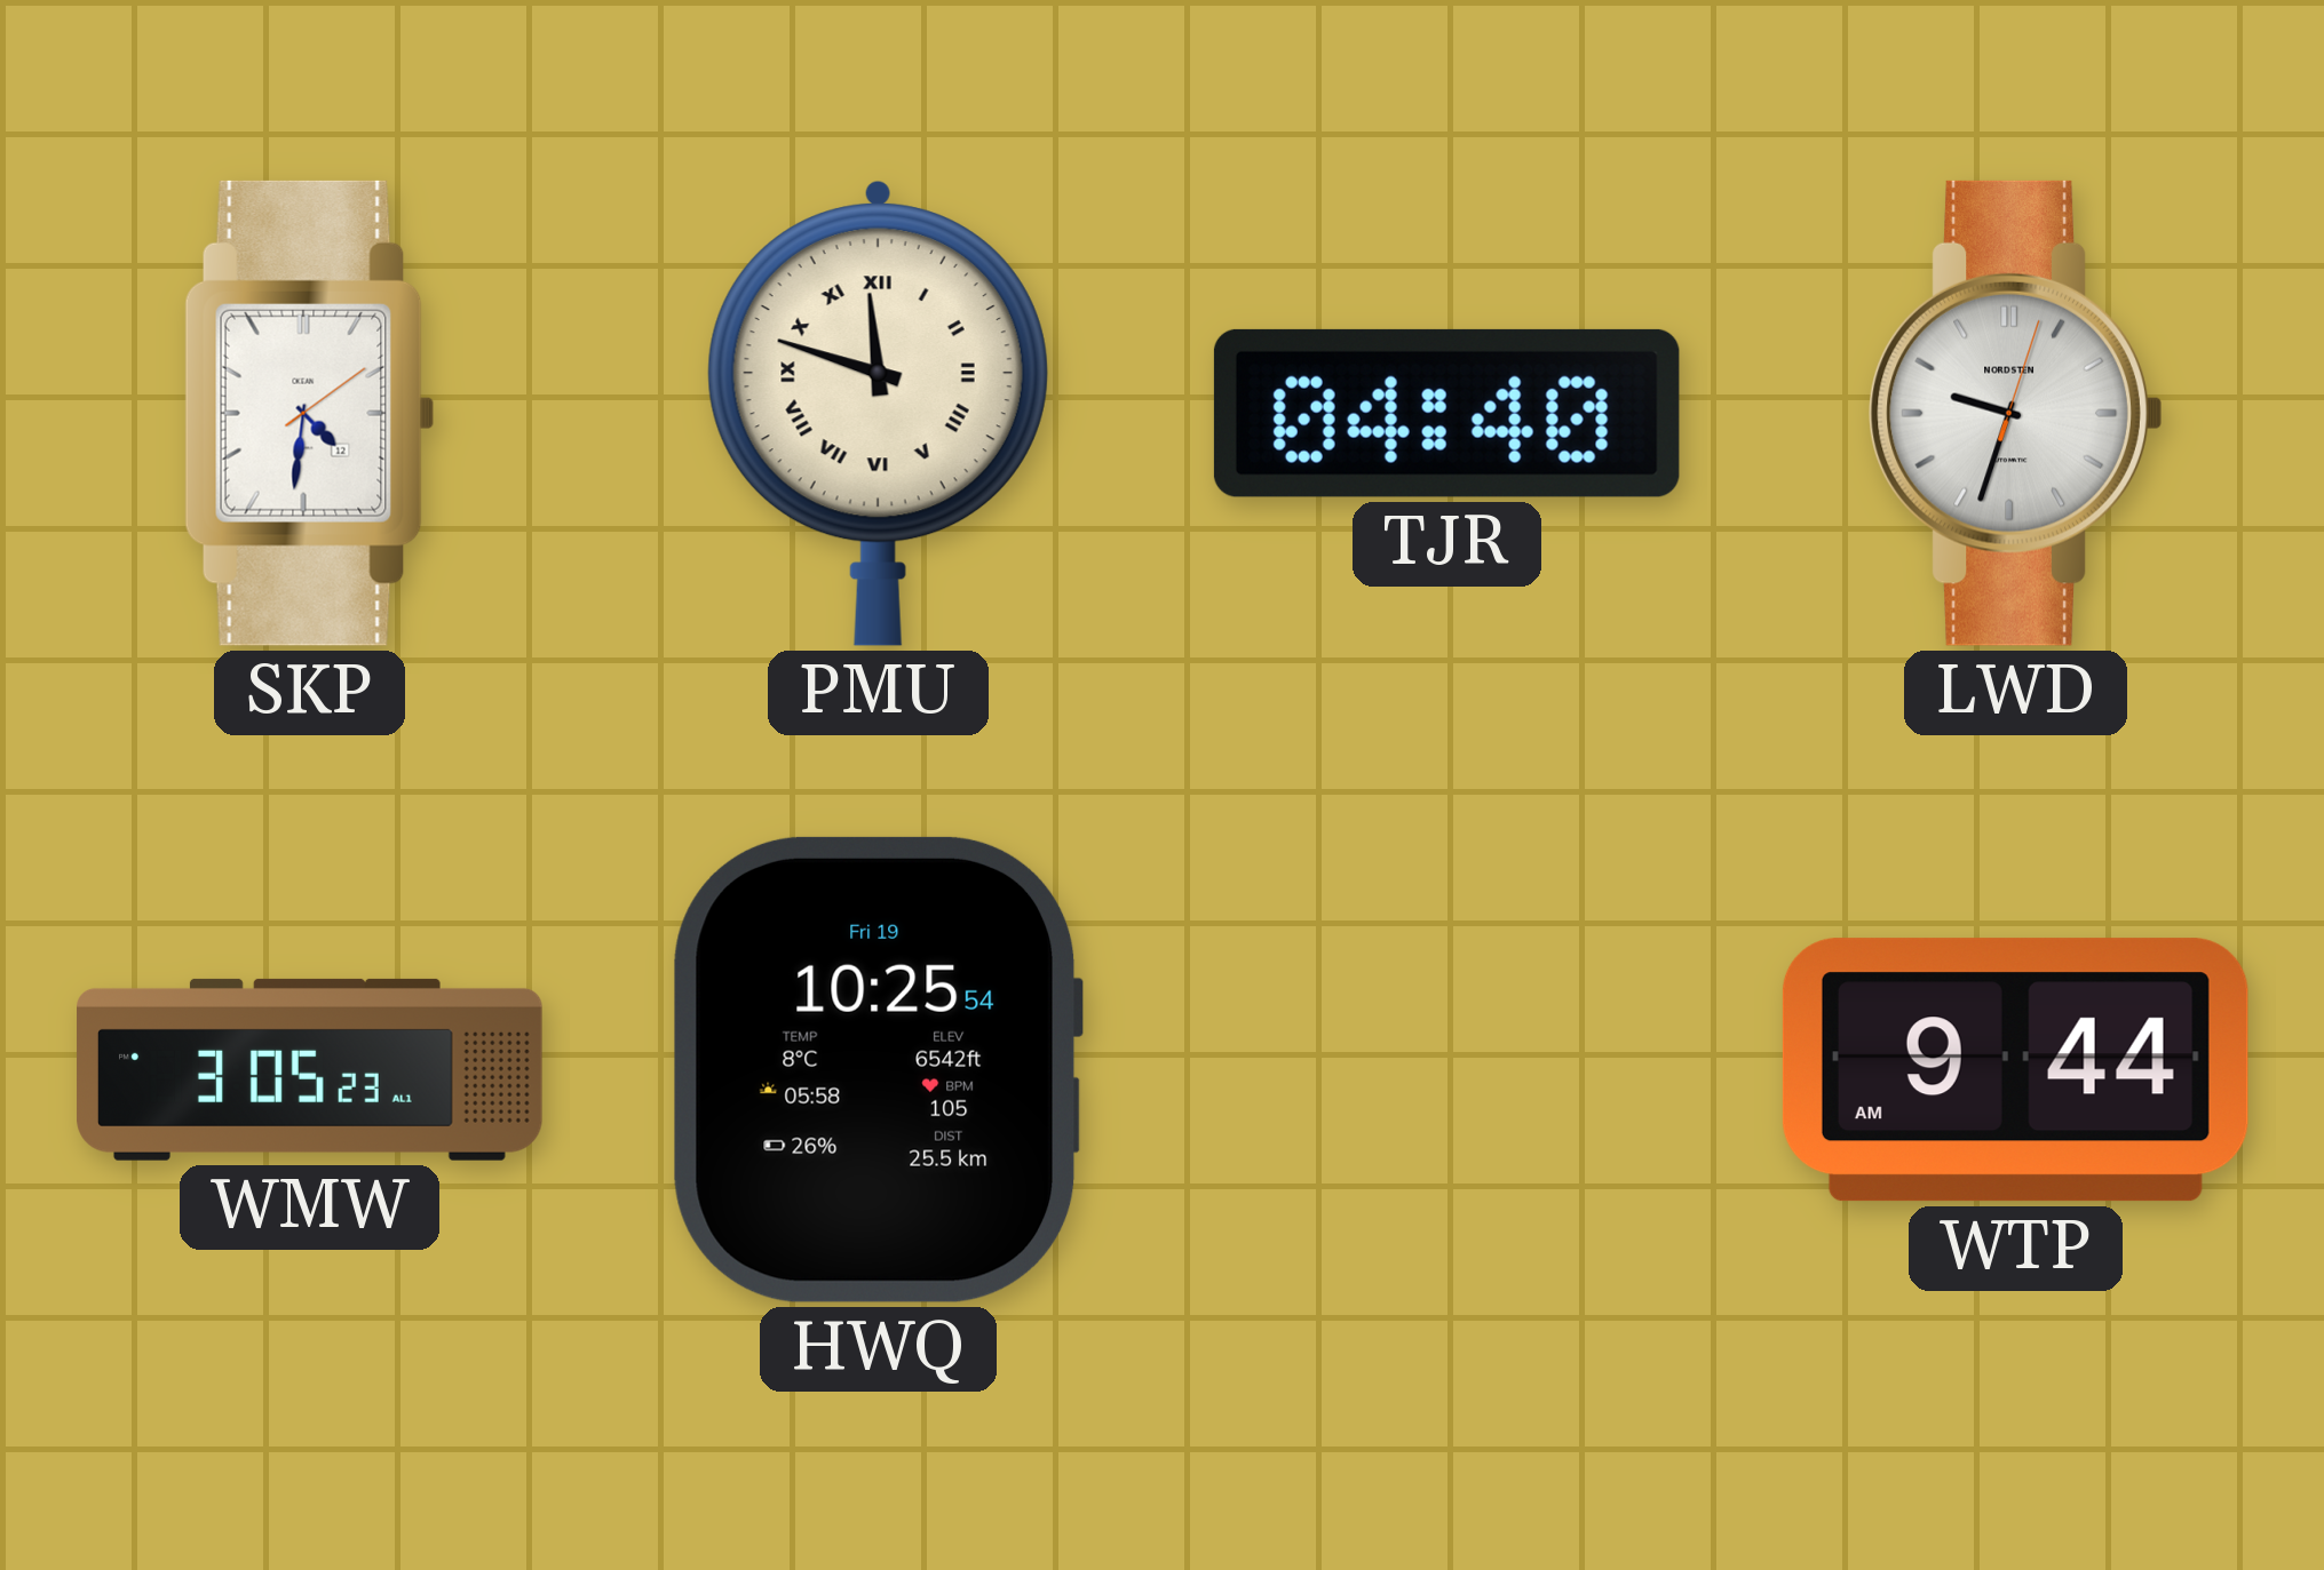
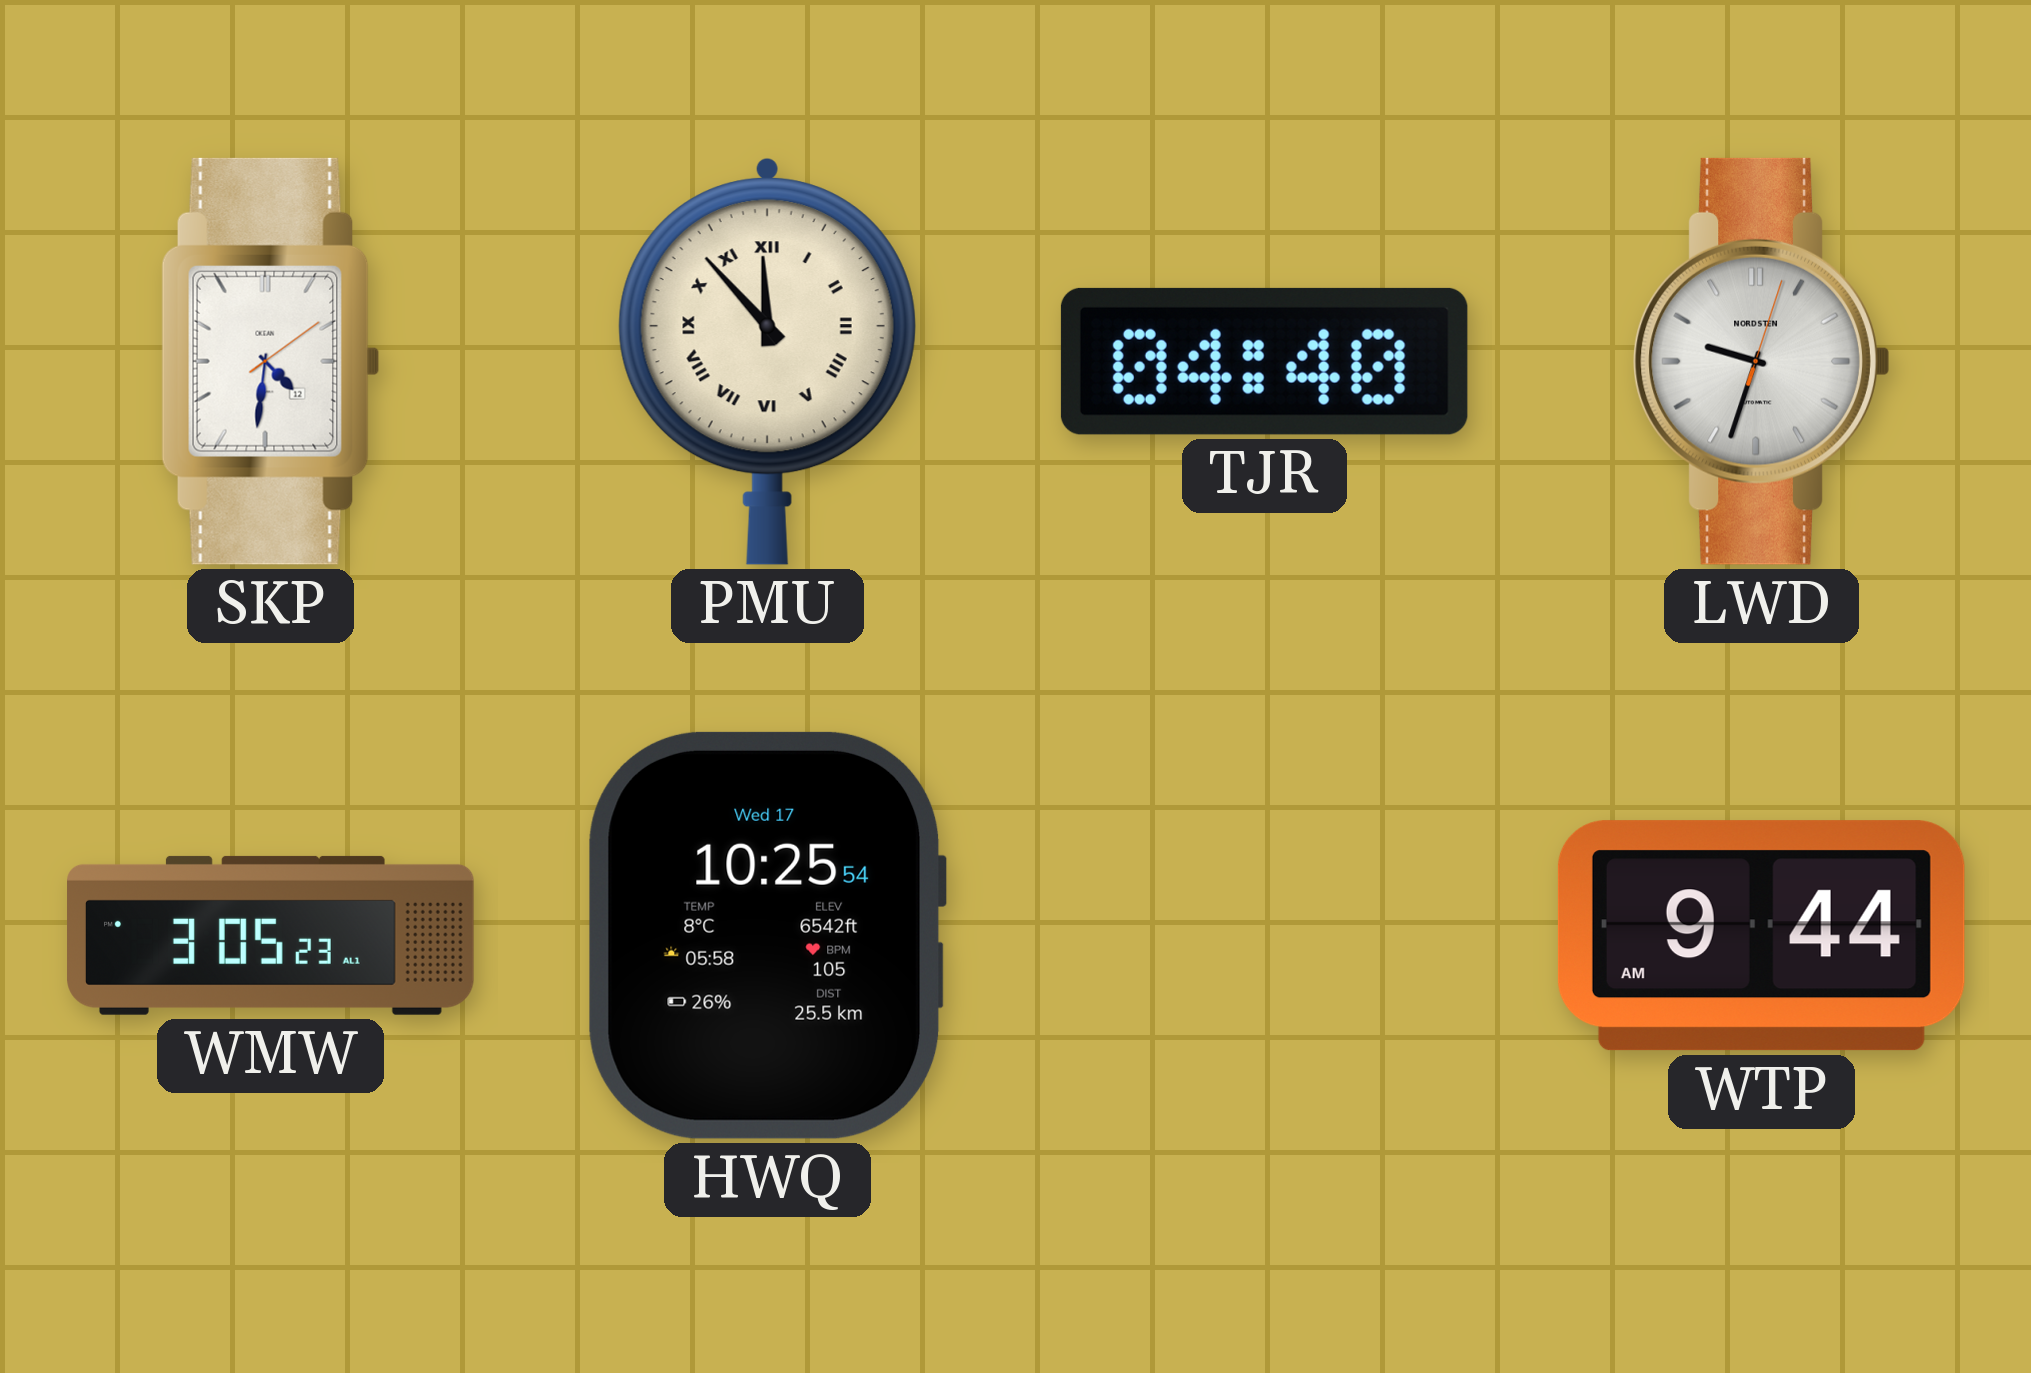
PMU: 11:48 -> 11:53
HWQ date: Fri 19 -> Wed 17
